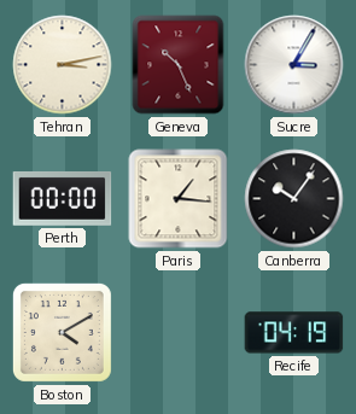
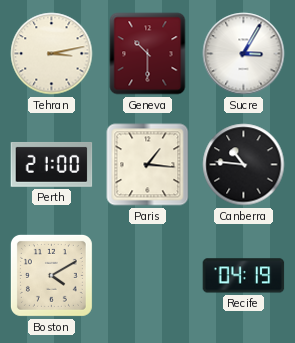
Geneva: 10:26 -> 10:30
Perth: 00:00 -> 21:00
Canberra: 10:06 -> 10:46
